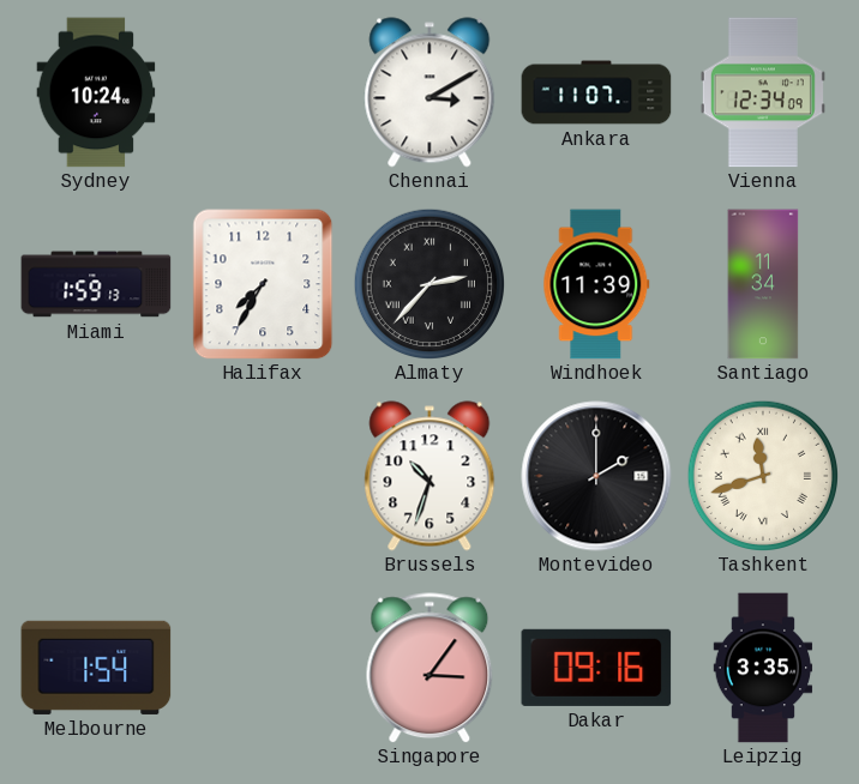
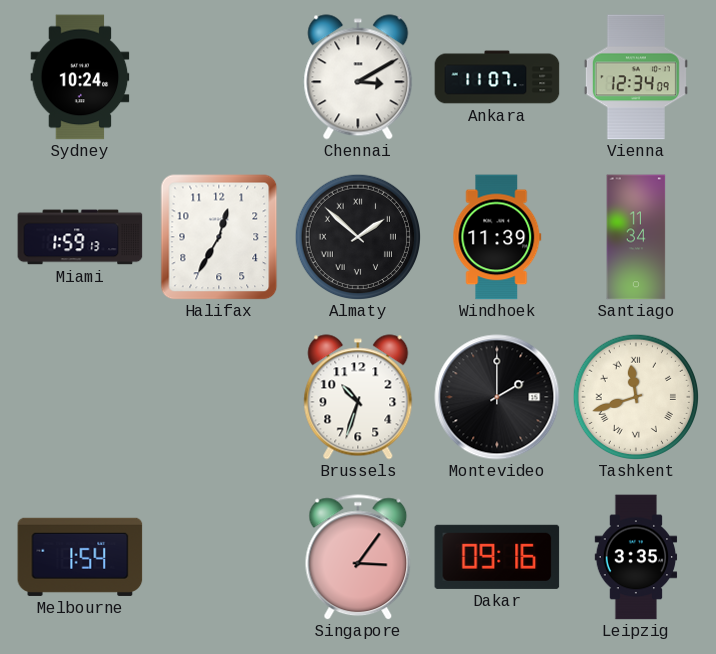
Halifax: 7:35 -> 12:35
Almaty: 2:37 -> 1:52
